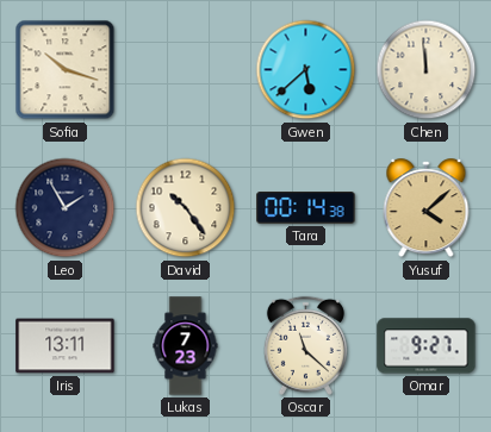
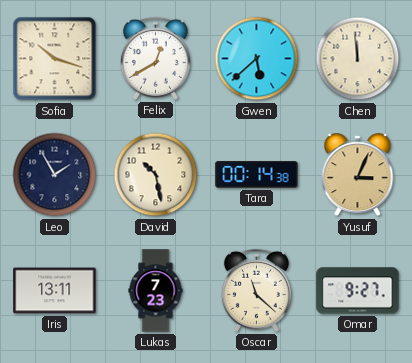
Felix: none -> 12:40
David: 10:24 -> 10:28
Yusuf: 4:08 -> 3:04
